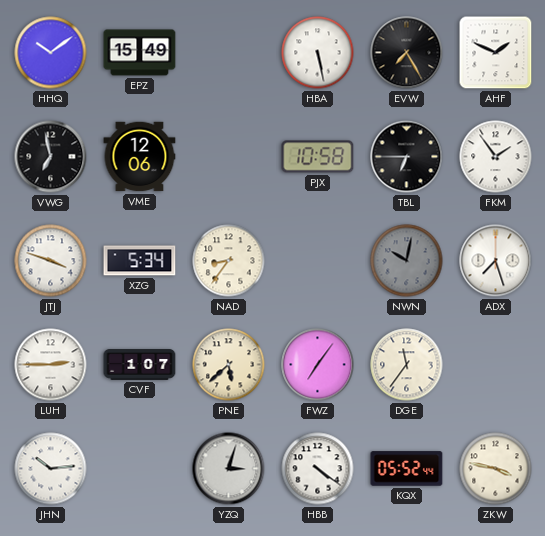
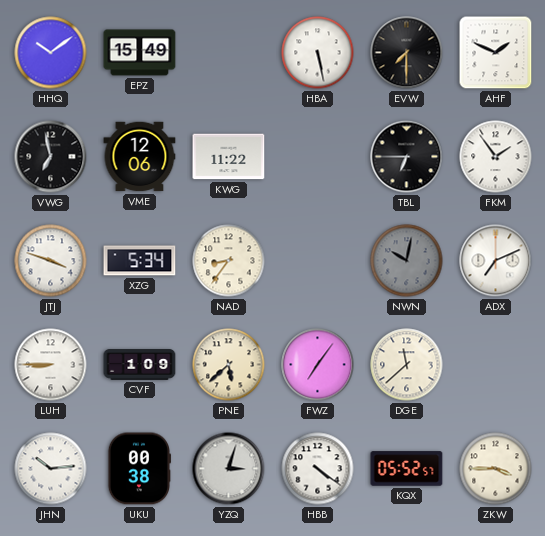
EVW: 7:25 -> 7:30
KWG: none -> 11:22
PJX: 10:58 -> none
ADX: 7:27 -> 7:11
LUH: 2:45 -> 8:45
CVF: 1:07 -> 1:09
DGE: 11:36 -> 11:38
UKU: none -> 00:38
KQX: 05:52:44 -> 05:52:57
ZKW: 3:47 -> 3:45
